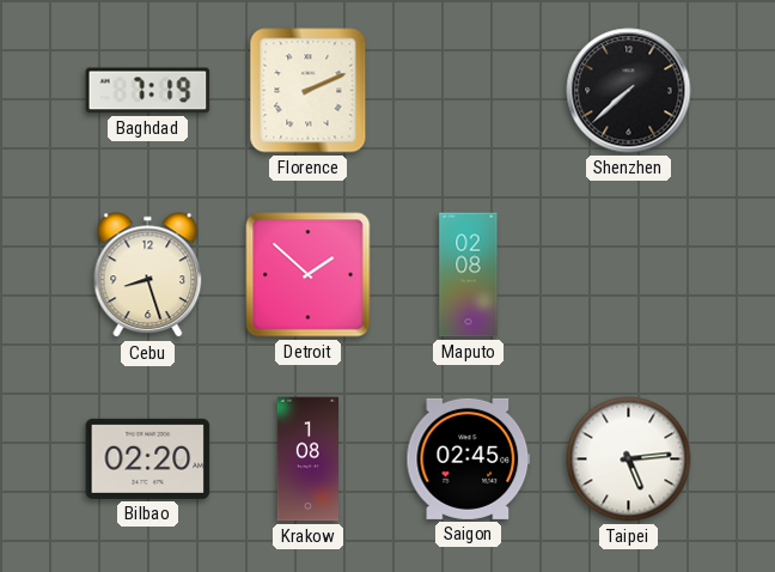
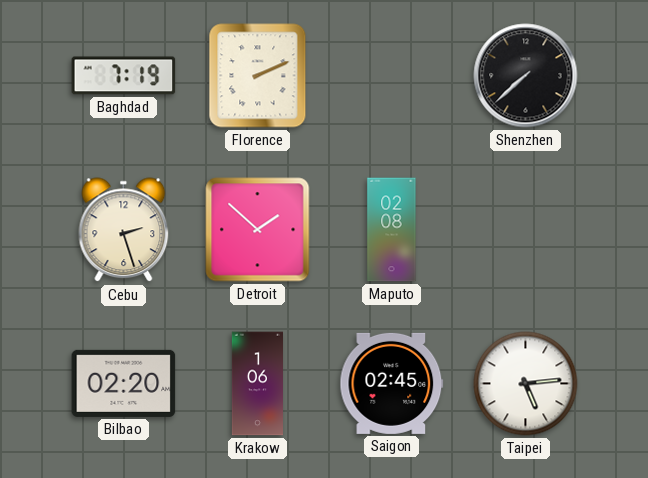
Cebu: 8:27 -> 2:27
Krakow: 1:08 -> 1:06
